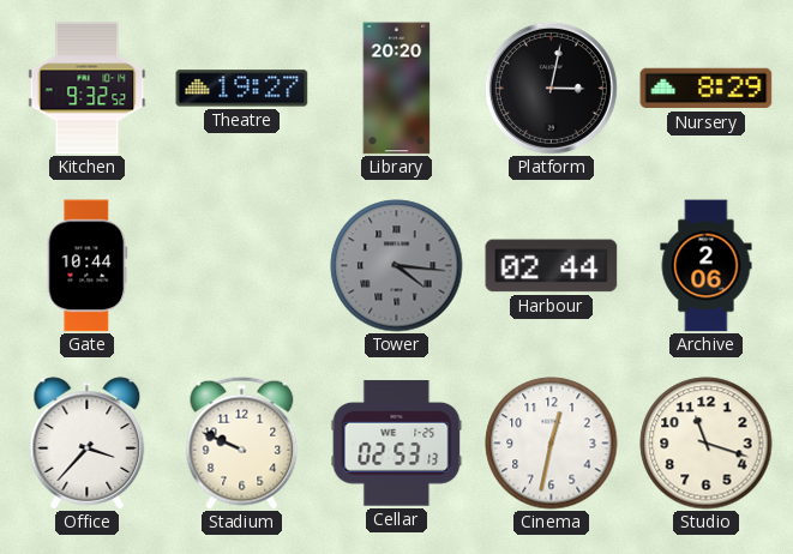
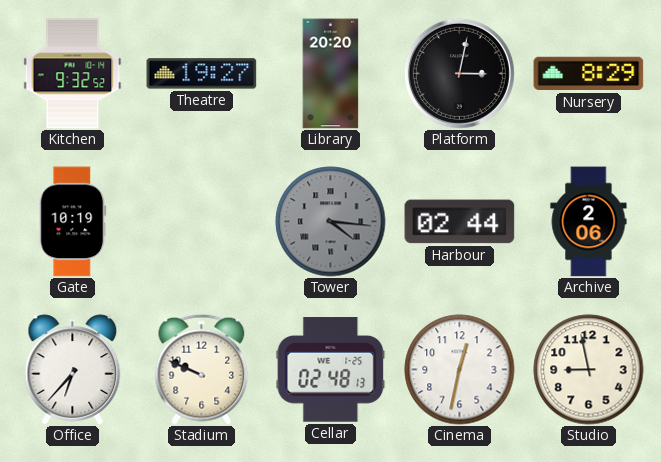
Gate: 10:44 -> 10:19
Office: 3:37 -> 6:37
Cellar: 02:53 -> 02:48
Studio: 11:18 -> 8:58
